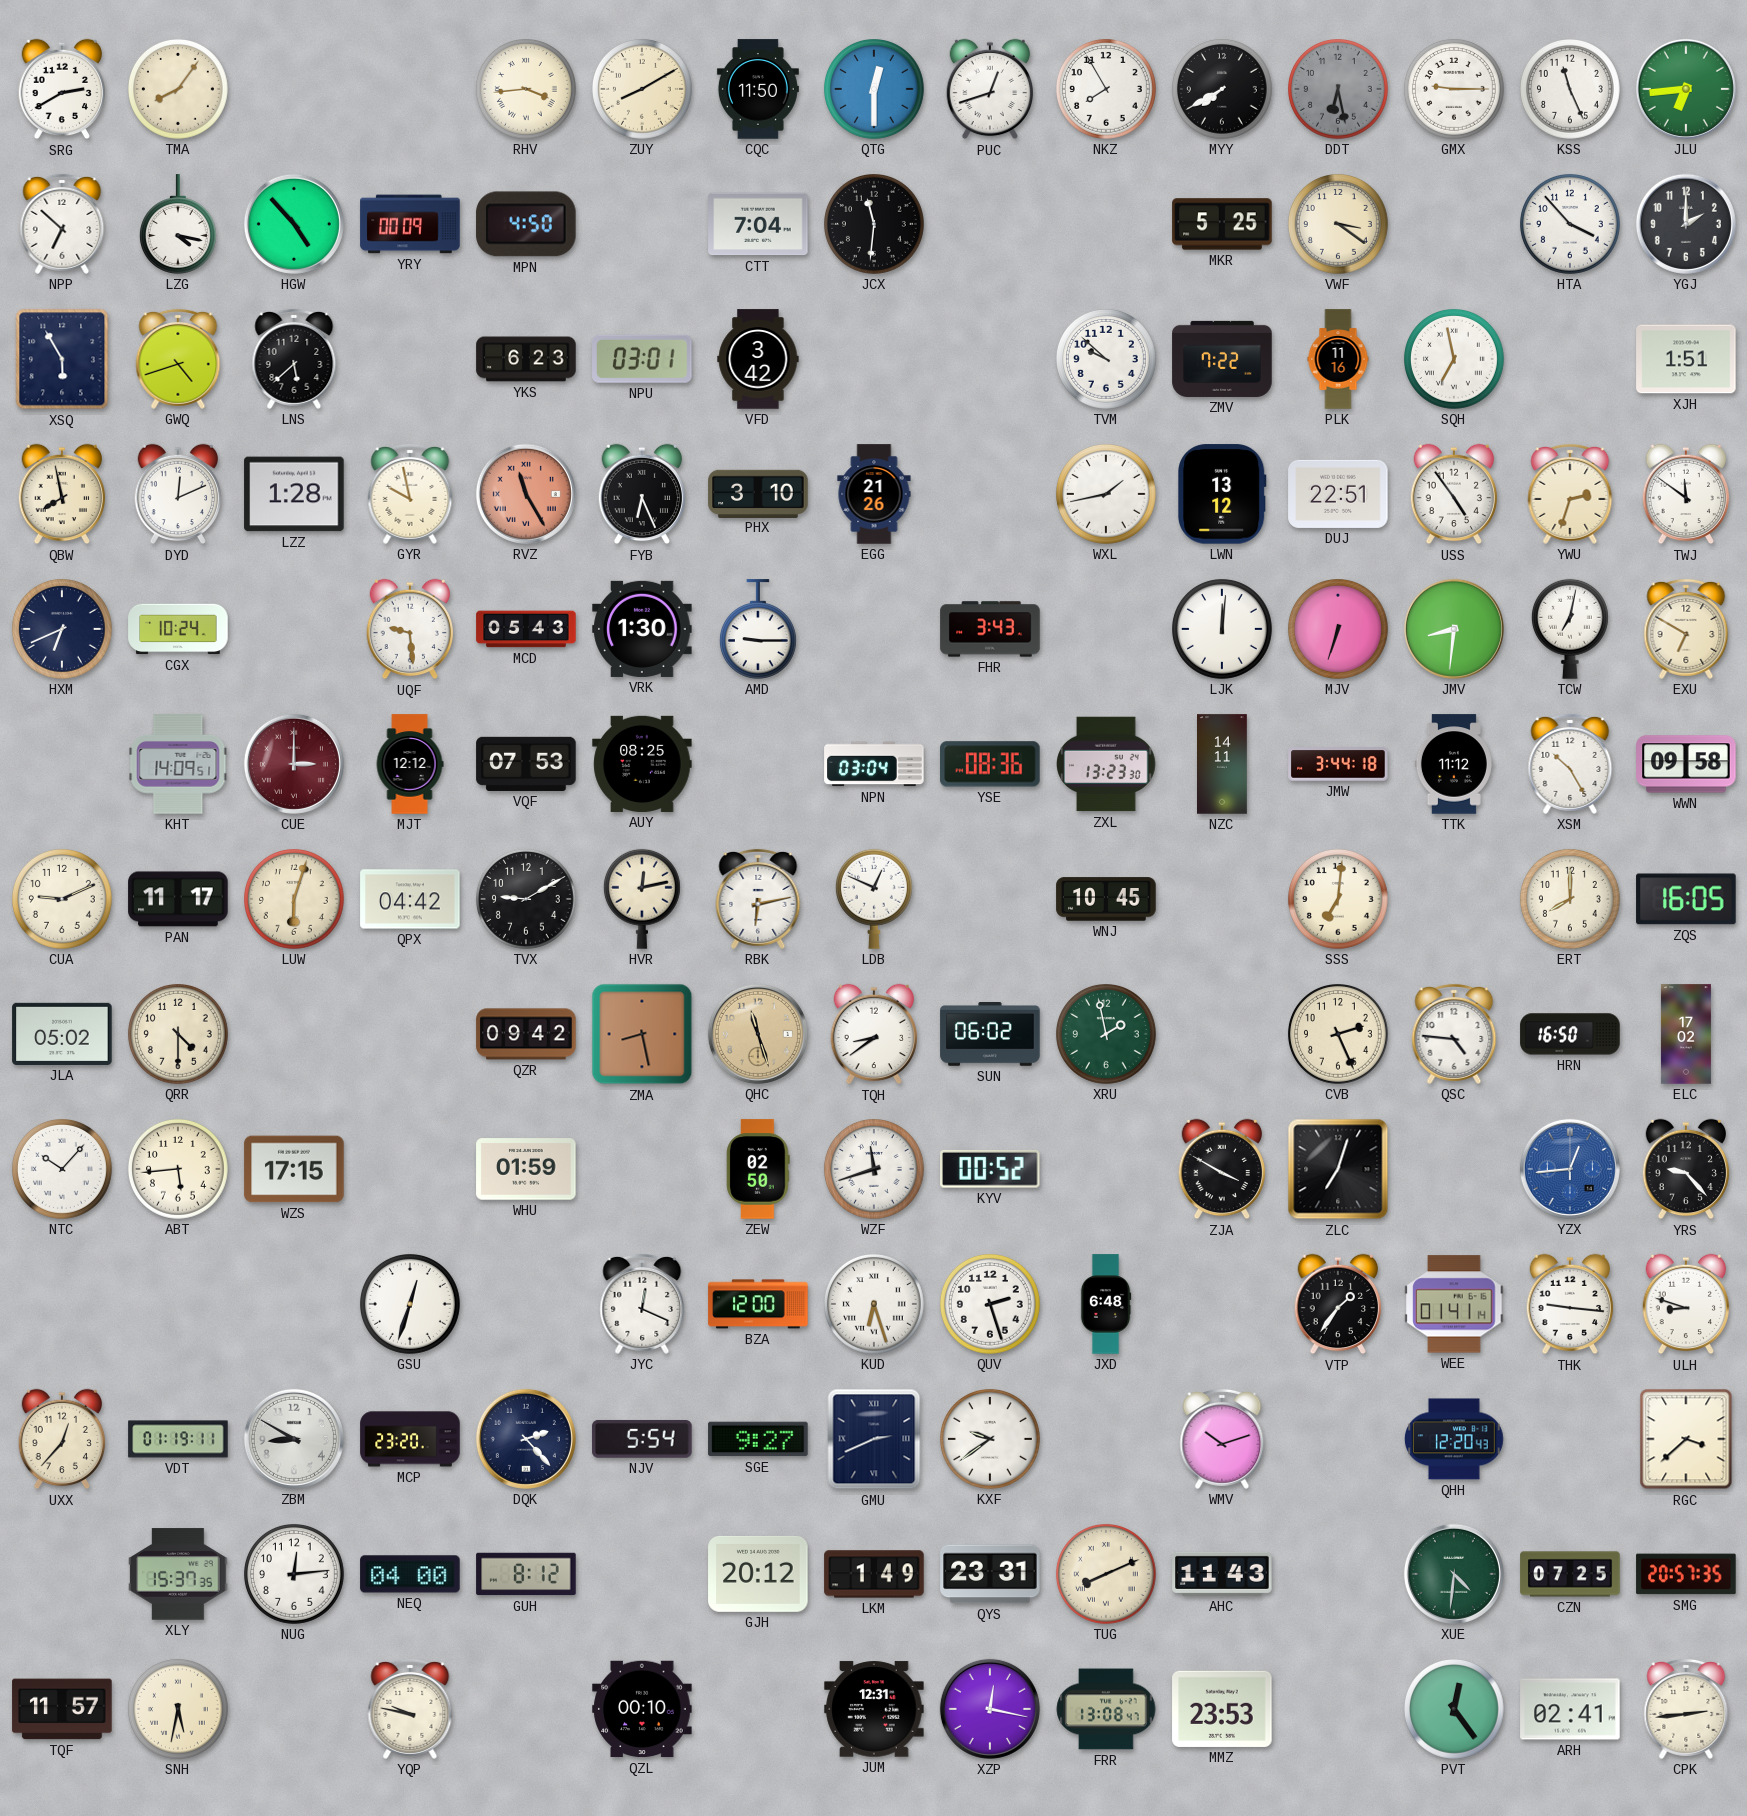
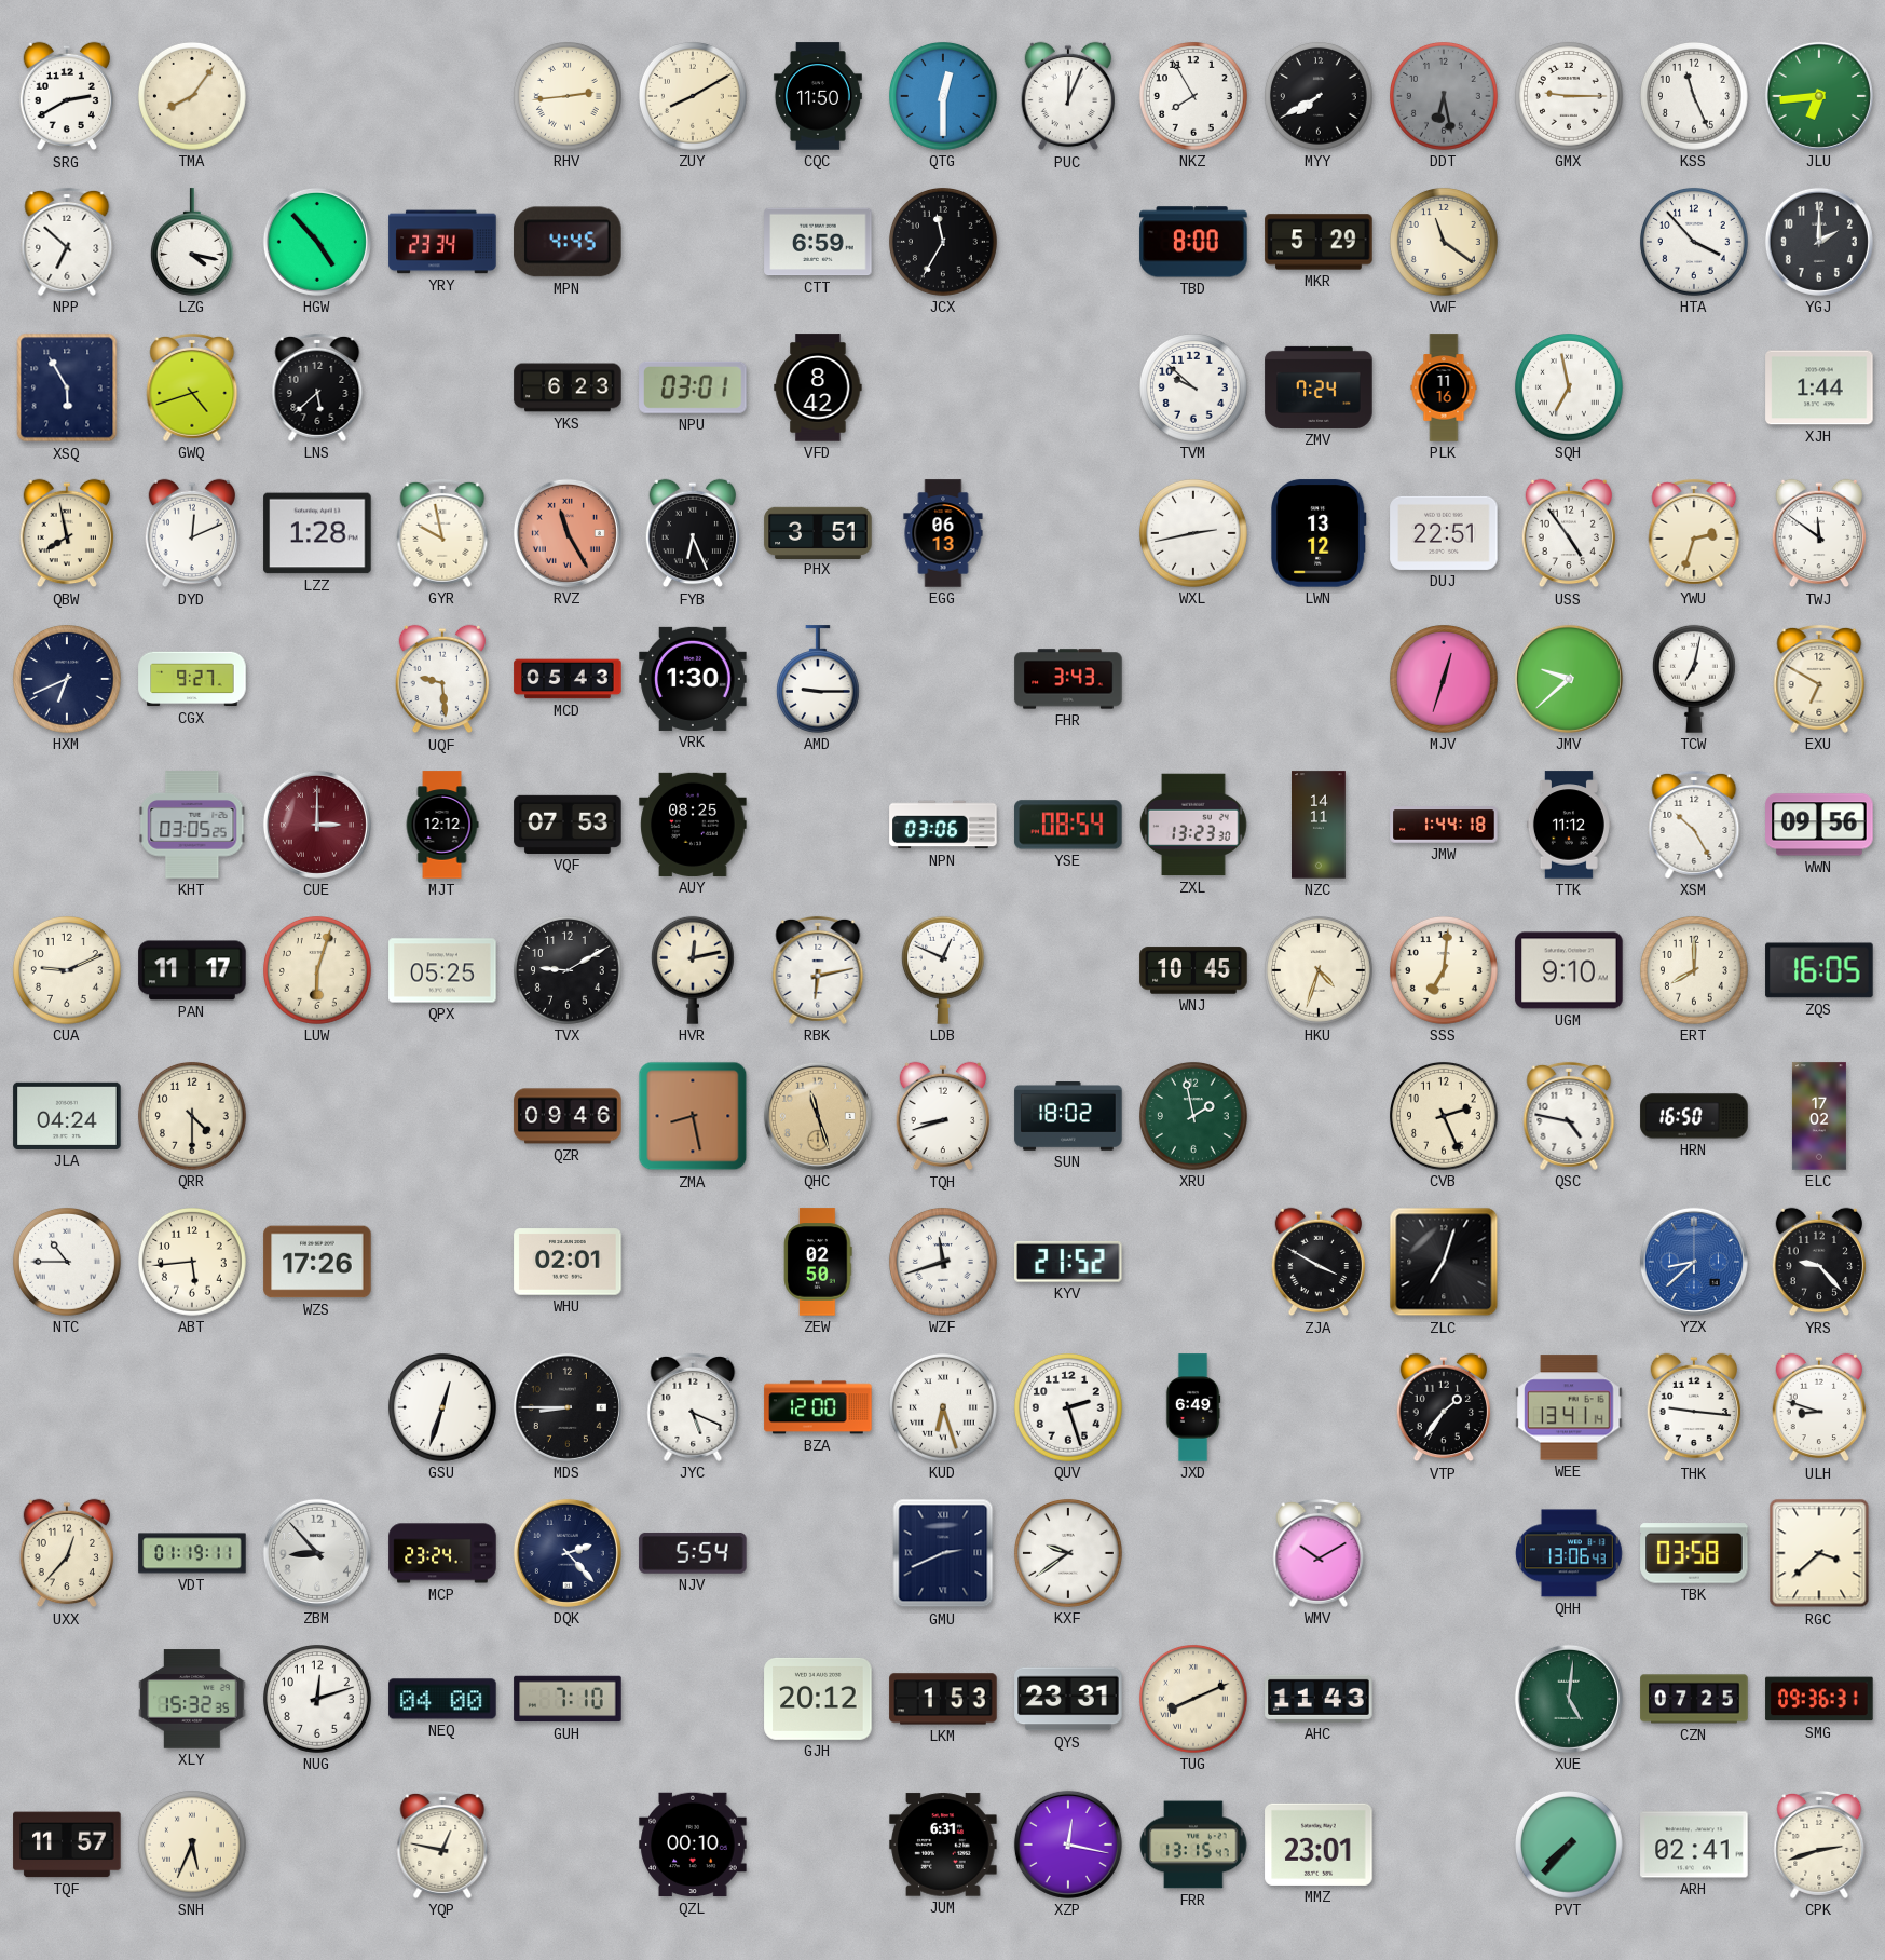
RHV: 3:44 -> 2:44
PUC: 12:42 -> 12:04
YRY: 00:09 -> 23:34
MPN: 4:50 -> 4:45
CTT: 7:04 -> 6:59
JCX: 11:31 -> 11:35
TBD: none -> 8:00
MKR: 5:25 -> 5:29
VWF: 3:21 -> 11:21
VFD: 3:42 -> 8:42
ZMV: 7:22 -> 7:24
XJH: 1:51 -> 1:44
PHX: 3:10 -> 3:51
EGG: 21:26 -> 06:13
WXL: 1:43 -> 2:43
CGX: 10:24 -> 9:27
LJK: 12:01 -> none
MJV: 6:33 -> 12:33
JMV: 8:31 -> 9:38
KHT: 14:09 -> 03:05
NPN: 03:04 -> 03:06
YSE: 08:36 -> 08:54
JMW: 3:44 -> 1:44
WWN: 09:58 -> 09:56
QPX: 04:42 -> 05:25
HKU: none -> 4:33
UGM: none -> 9:10
JLA: 05:02 -> 04:24
QZR: 09:42 -> 09:46
TQH: 8:39 -> 8:42
SUN: 06:02 -> 18:02
QSC: 4:46 -> 4:47
NTC: 10:07 -> 10:45
WZS: 17:15 -> 17:26
WHU: 01:59 -> 02:01
KYV: 00:52 -> 21:52
YZX: 12:44 -> 8:38
MDS: none -> 8:45
JYC: 12:19 -> 5:19
JXD: 6:48 -> 6:49
WEE: 01:41 -> 13:41
ZBM: 8:50 -> 8:53
MCP: 23:20 -> 23:24
SGE: 9:27 -> none
WMV: 10:12 -> 10:10
QHH: 12:20 -> 13:06
TBK: none -> 03:58
XLY: 15:37 -> 15:32
NUG: 12:14 -> 12:12
GUH: 8:12 -> 7:10
LKM: 1:49 -> 1:53
XUE: 4:31 -> 5:01
SMG: 20:57 -> 09:36
SNH: 5:32 -> 5:34
YQP: 9:47 -> 12:47
JUM: 12:31 -> 6:31
FRR: 13:08 -> 13:15
MMZ: 23:53 -> 23:01
PVT: 12:24 -> 7:37
CPK: 2:44 -> 2:42
